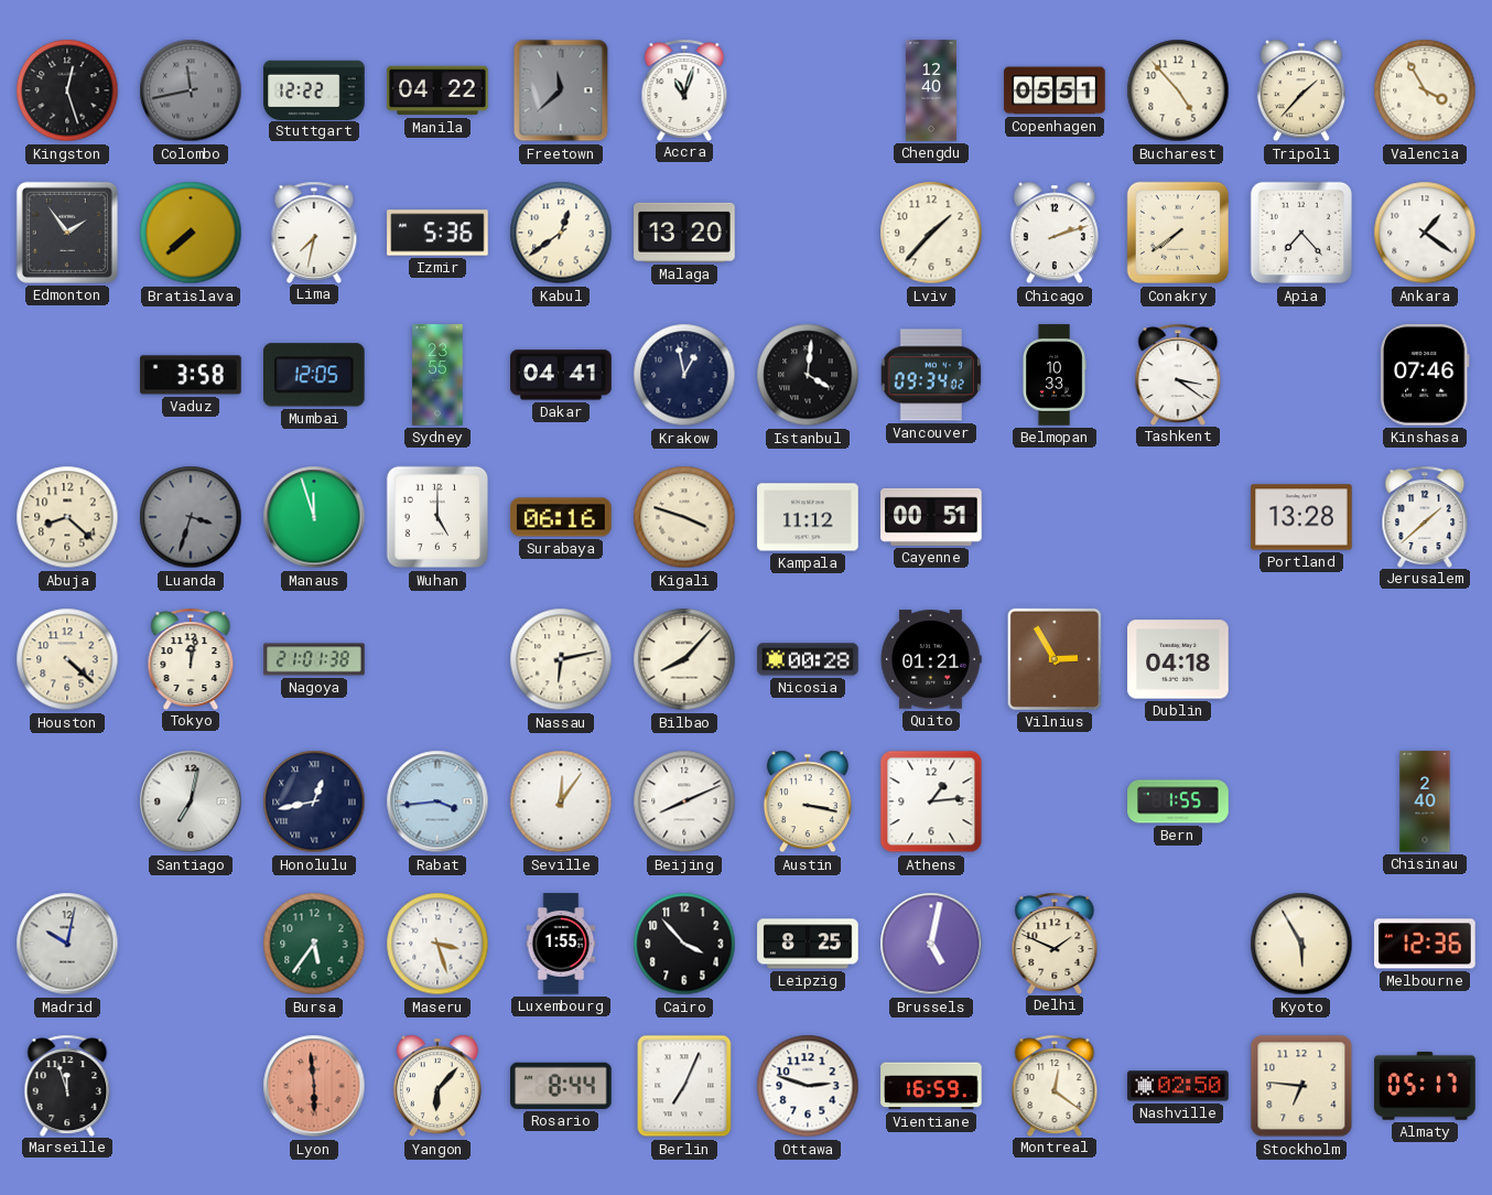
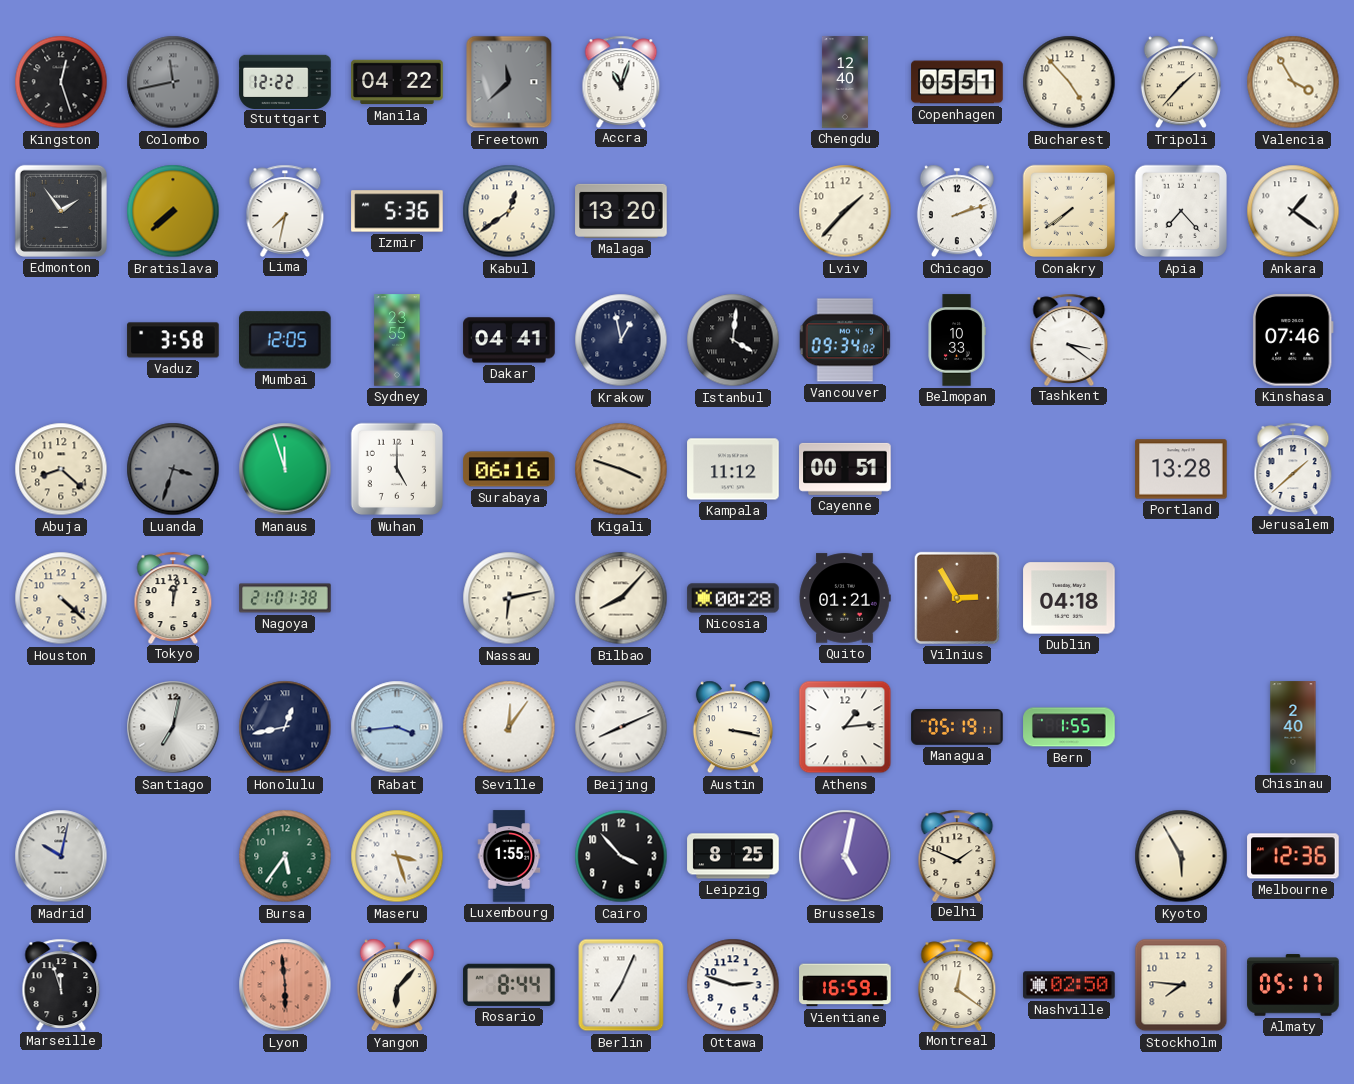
Managua: none -> 05:19
Stockholm: 6:46 -> 7:46
